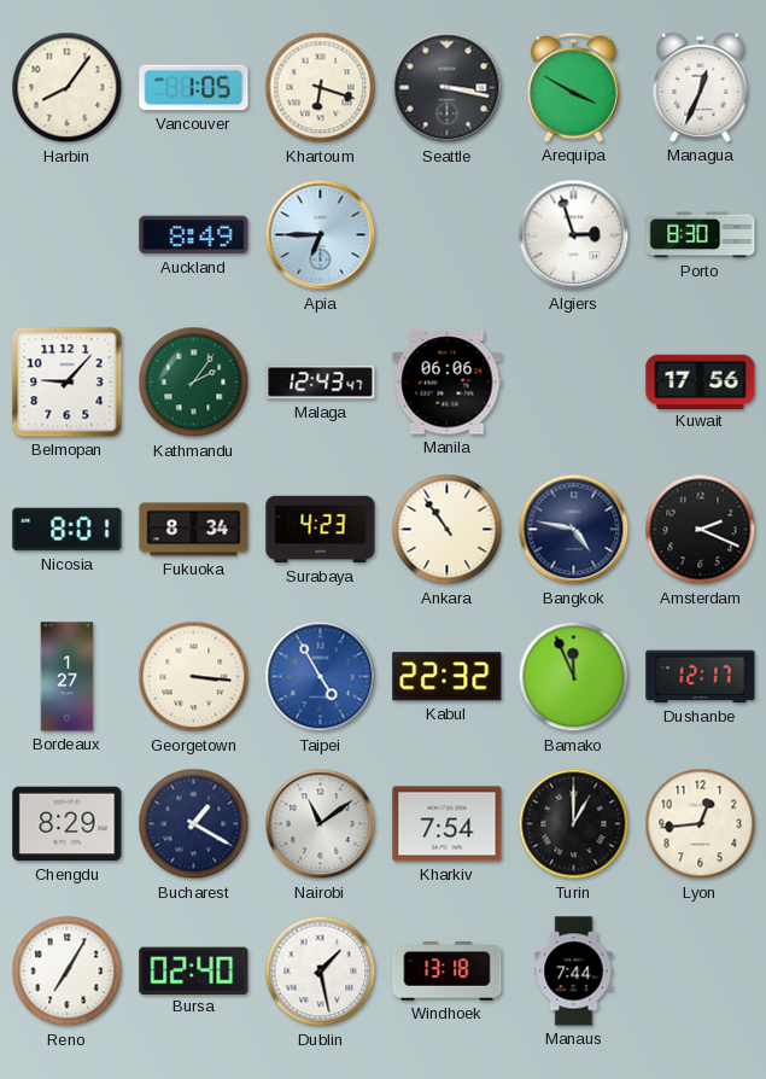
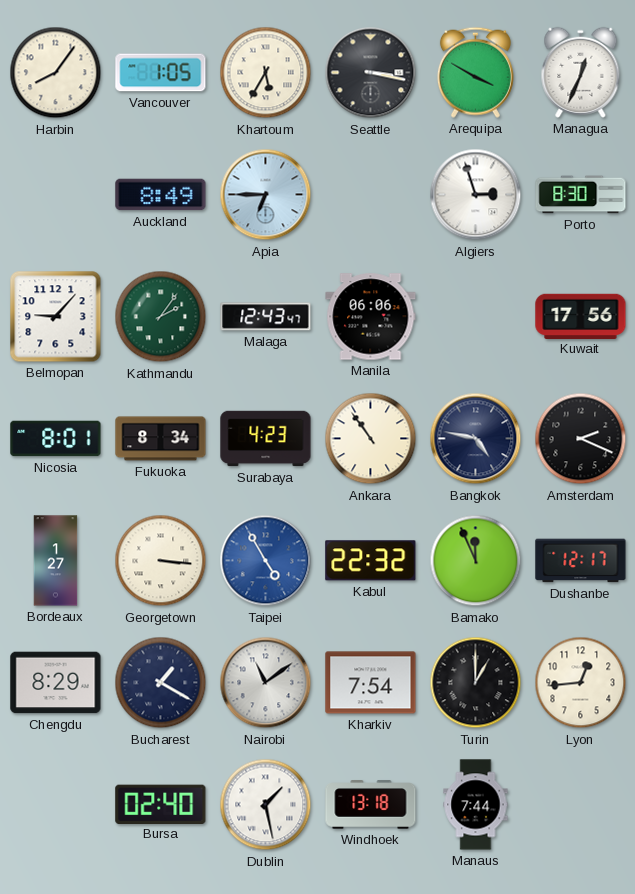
Khartoum: 6:18 -> 5:35
Reno: 7:05 -> none
